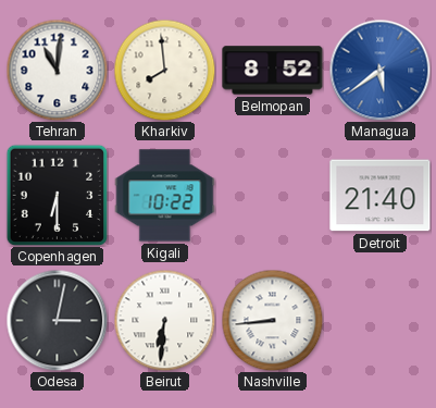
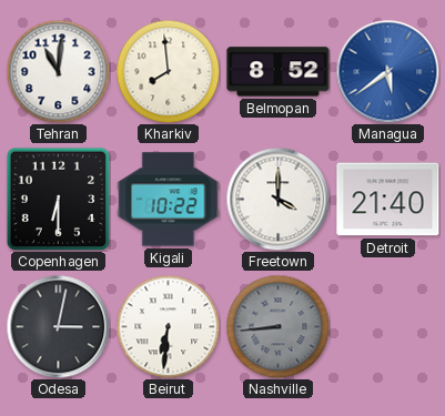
Freetown: none -> 4:00
Nashville dial: white -> grey
